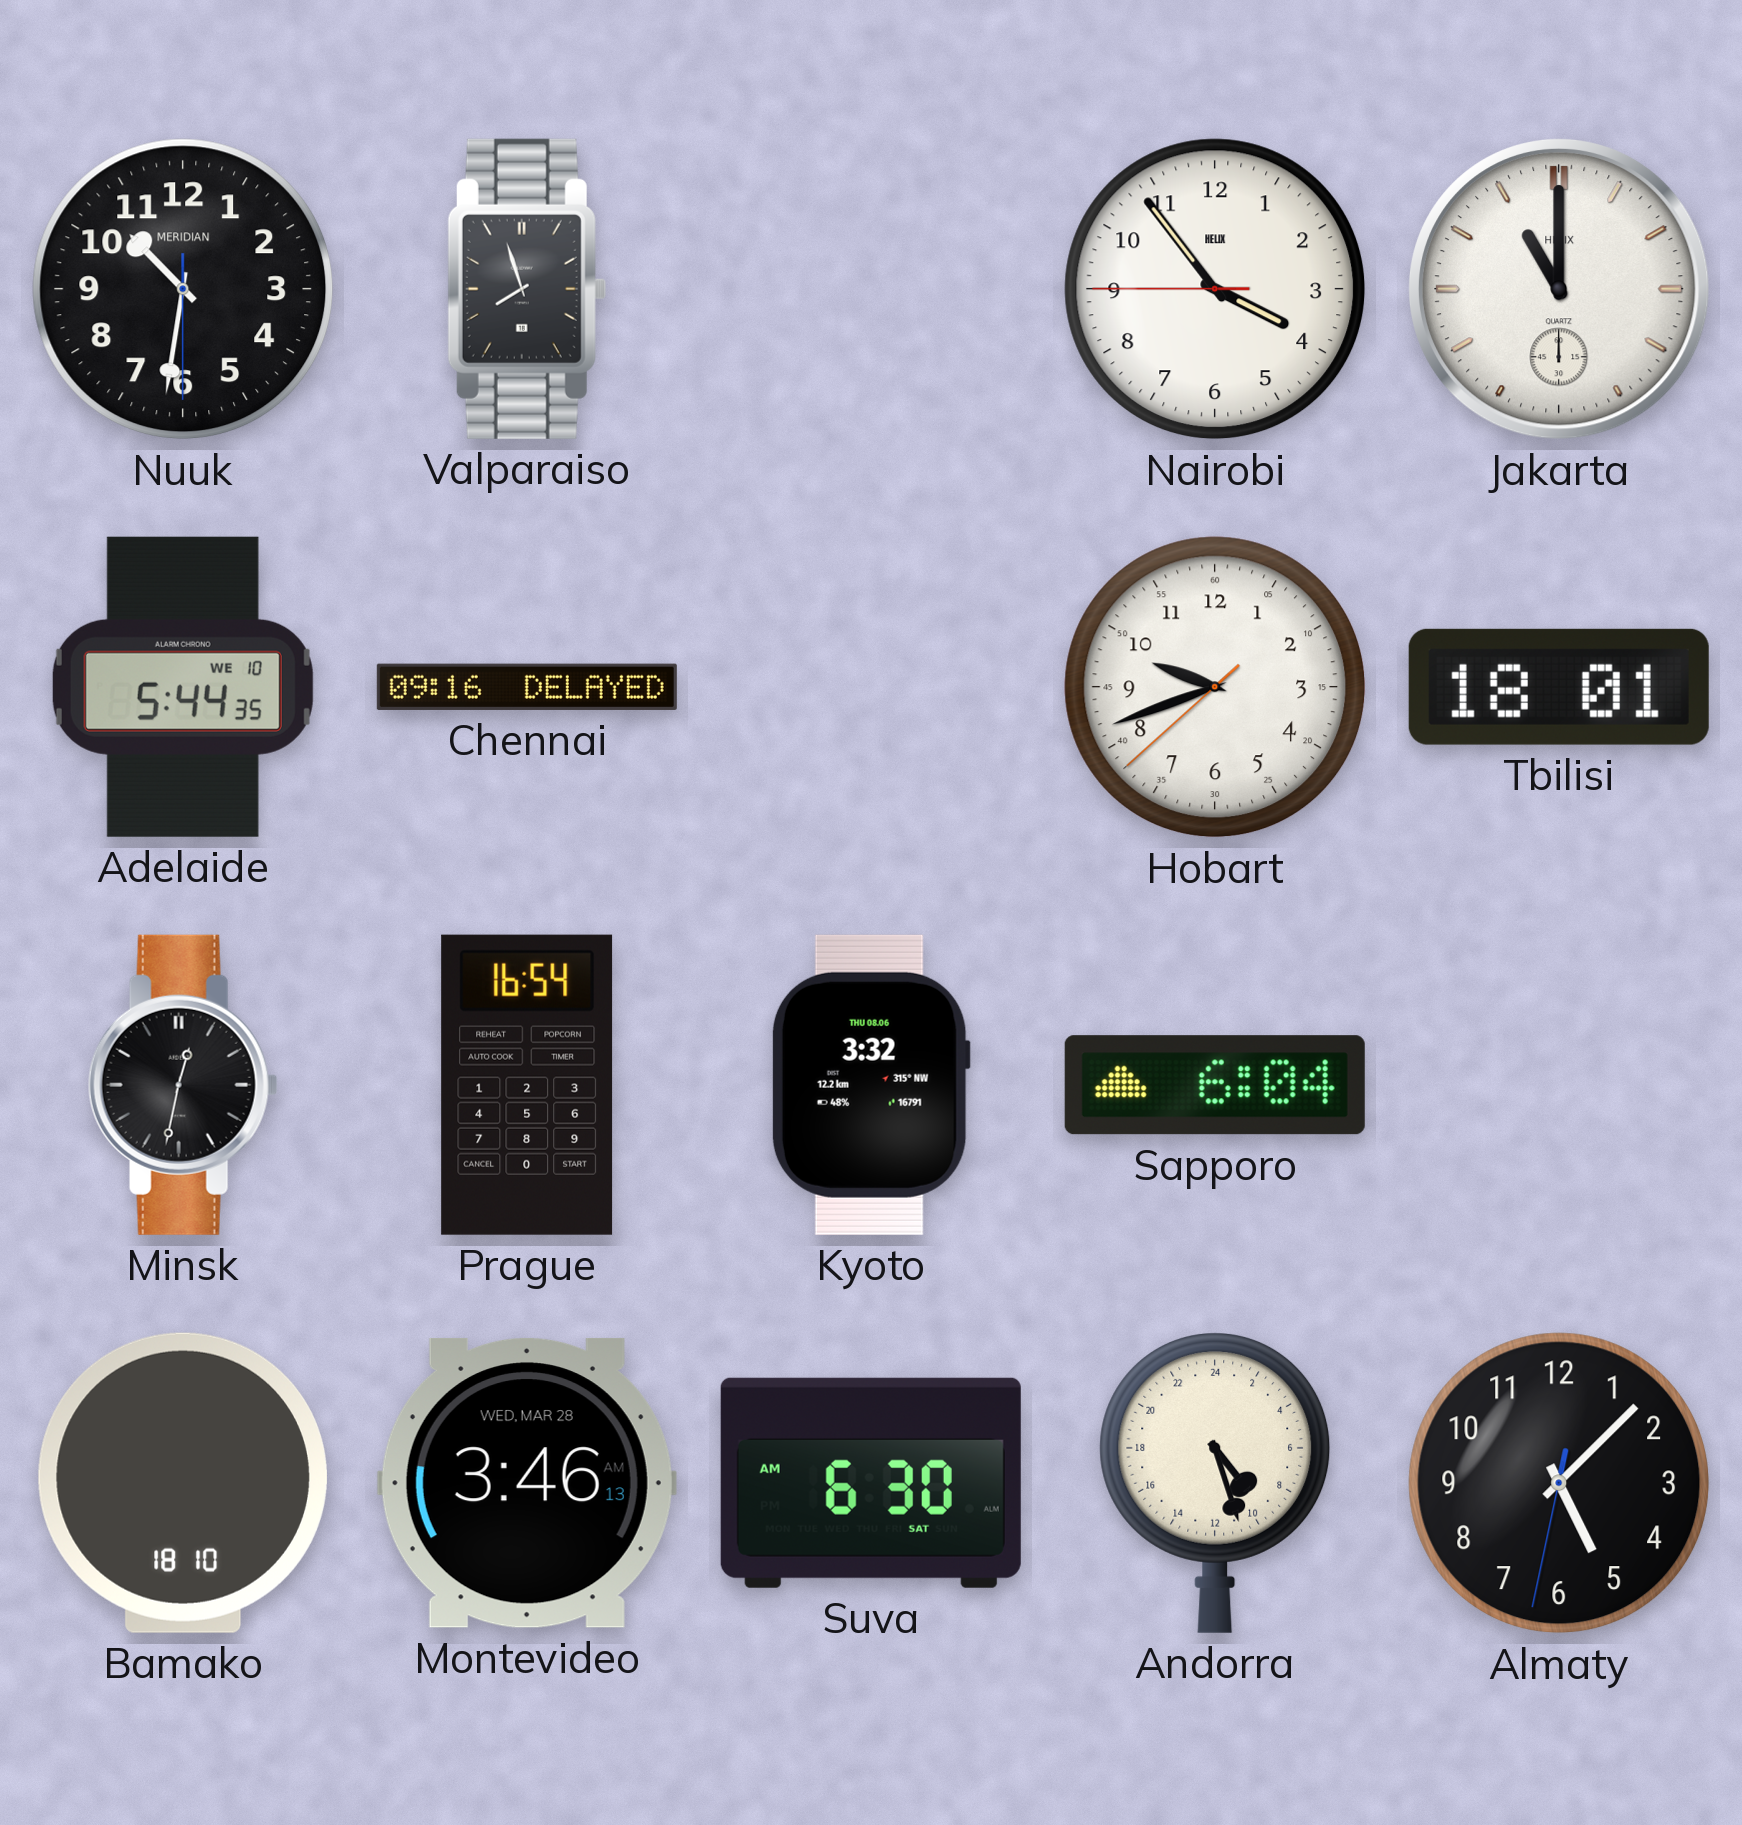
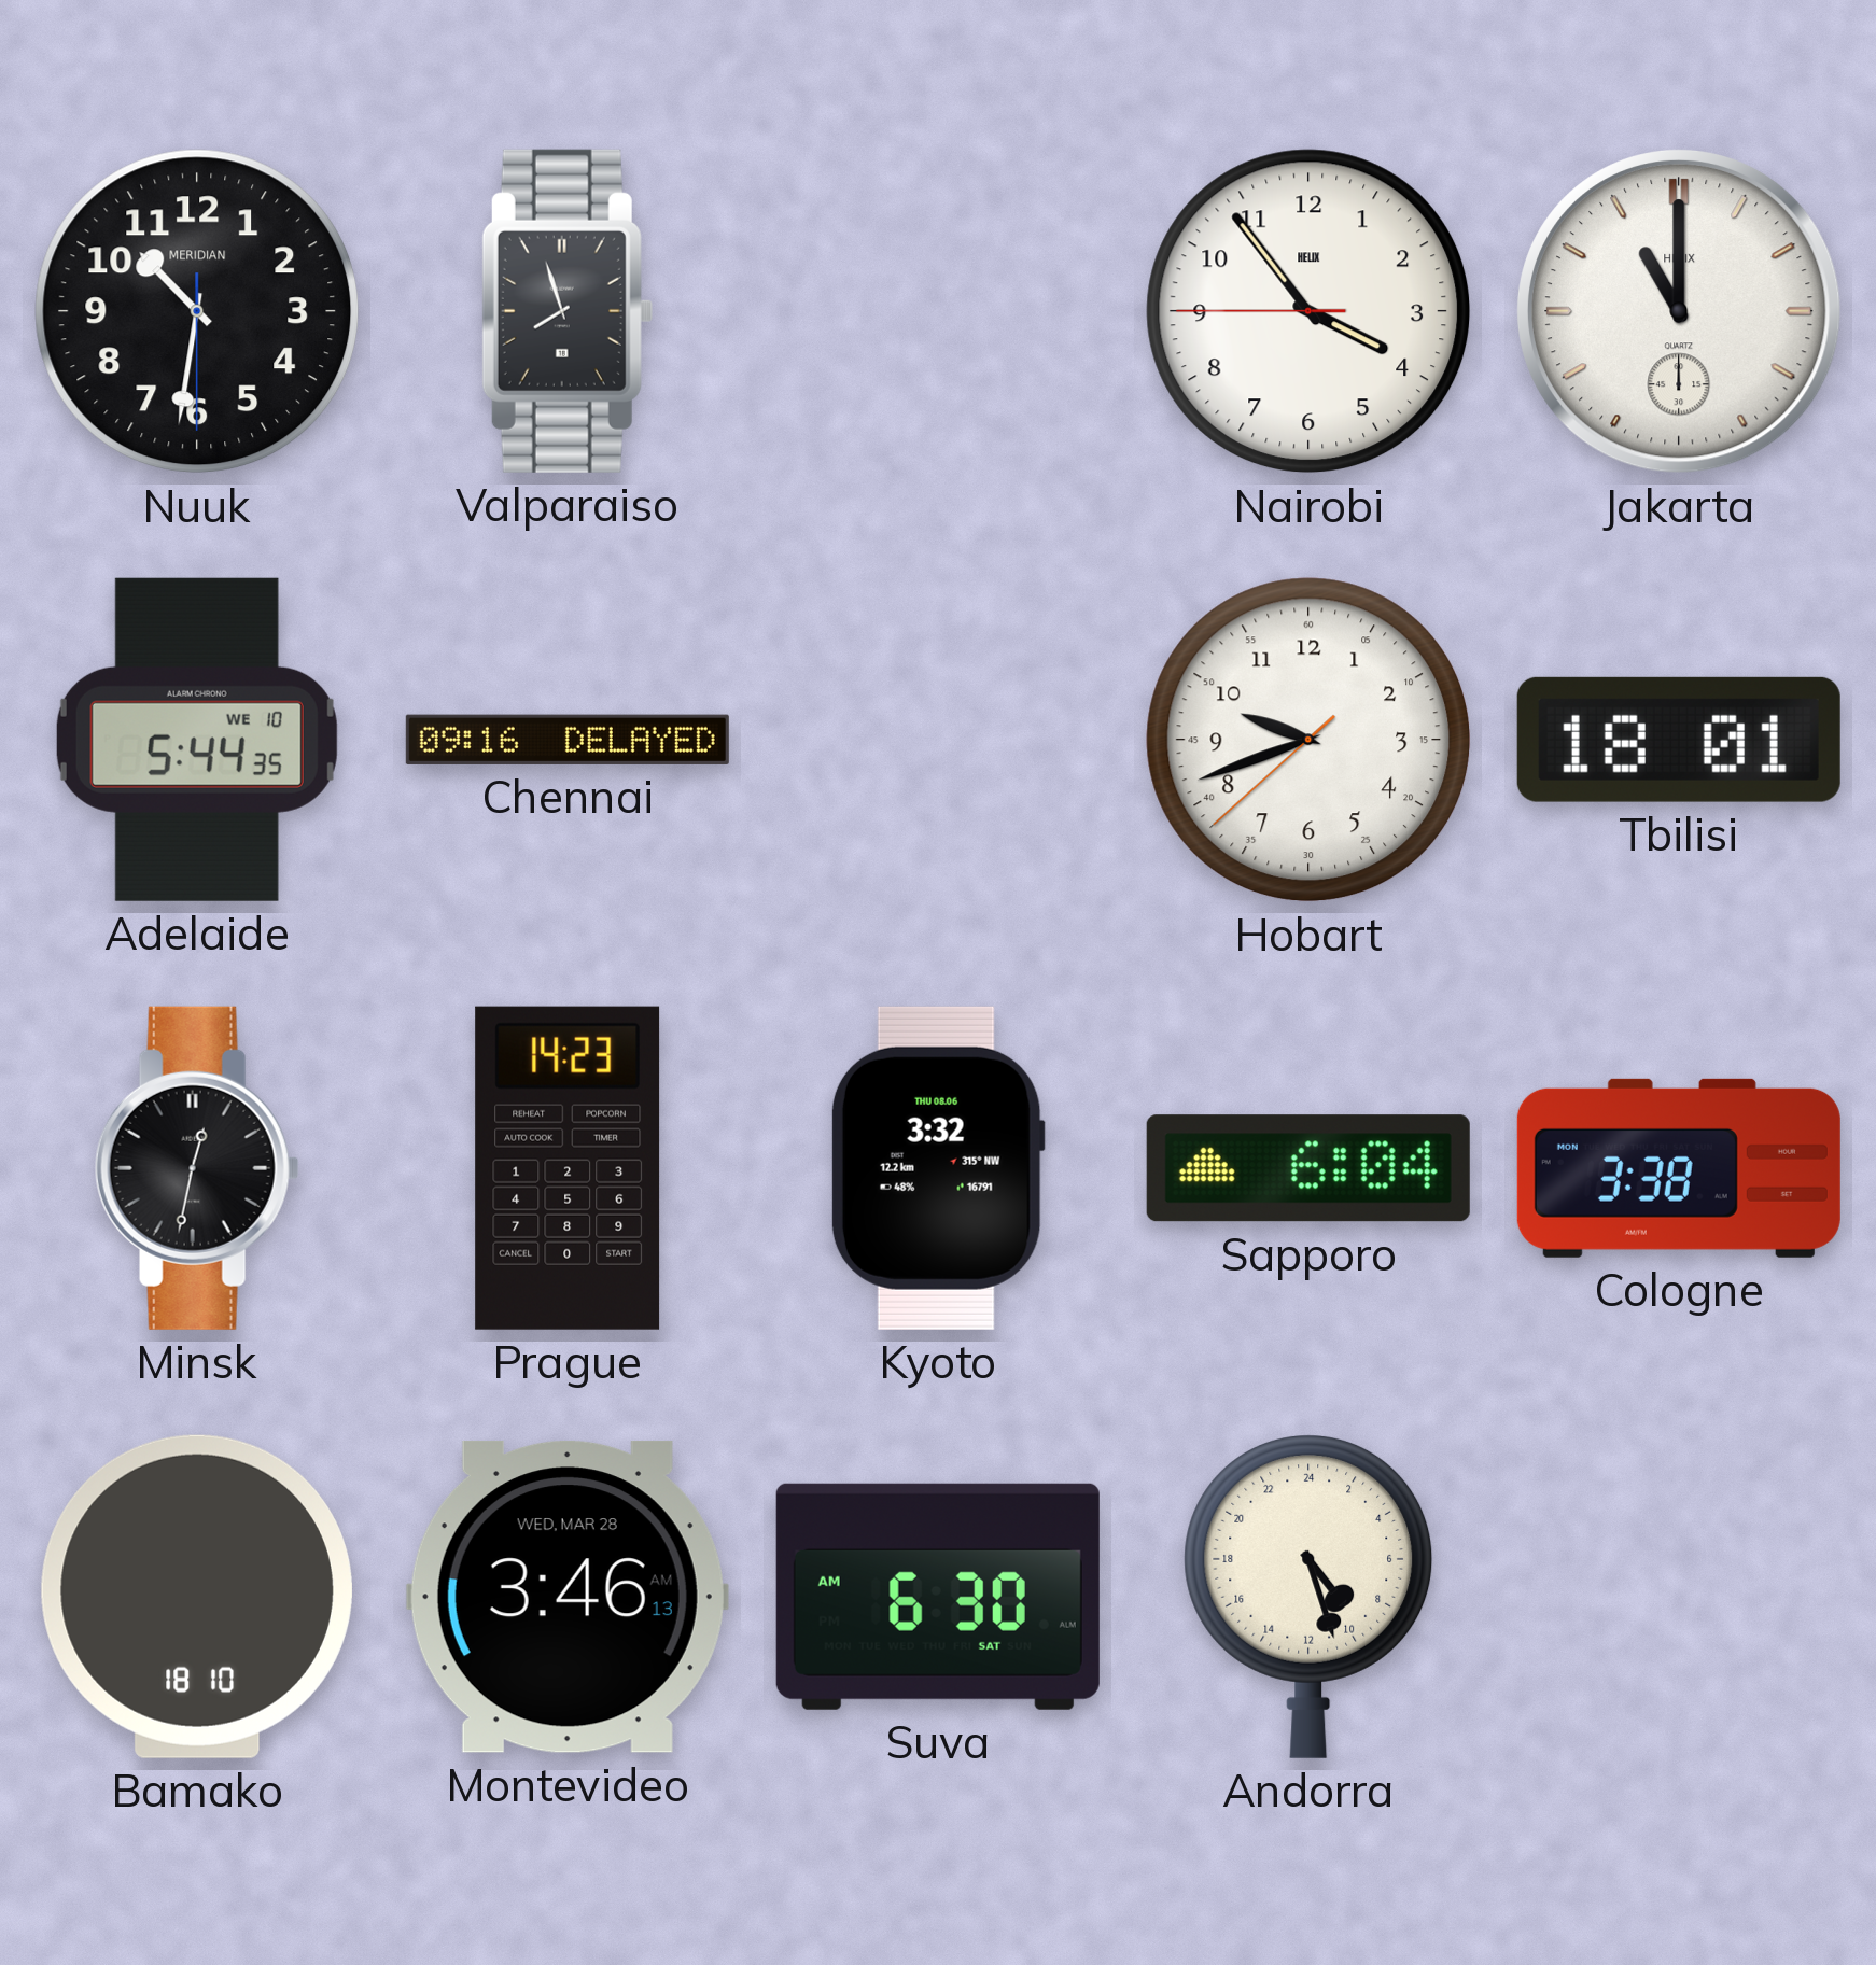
Prague: 16:54 -> 14:23
Cologne: none -> 3:38
Almaty: 5:07 -> none
